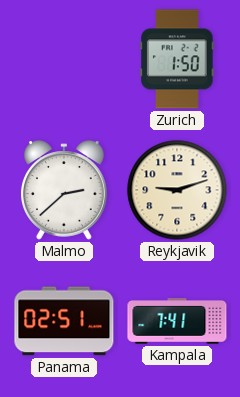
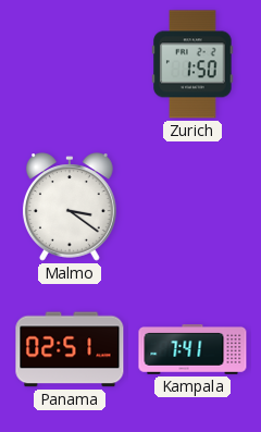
Malmo: 2:38 -> 3:21
Reykjavik: 9:12 -> none
